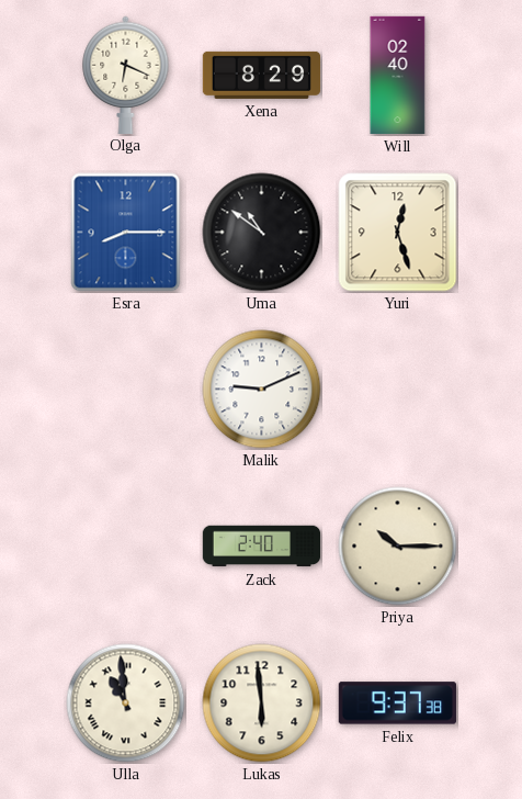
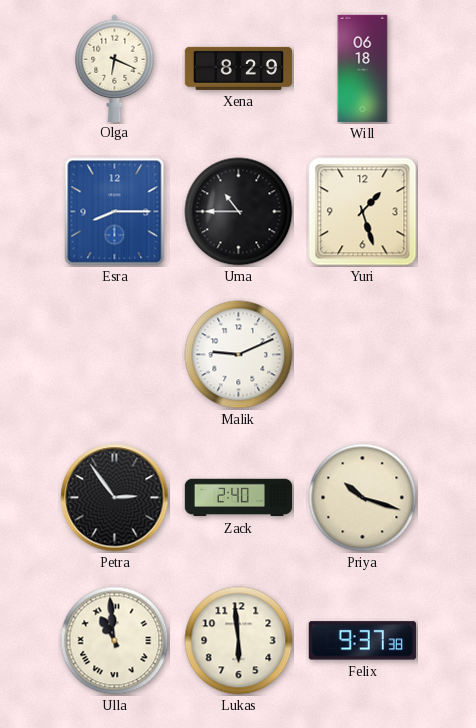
Will: 02:40 -> 06:18
Uma: 10:51 -> 10:45
Yuri: 12:27 -> 1:27
Petra: none -> 2:54
Priya: 10:15 -> 10:18
